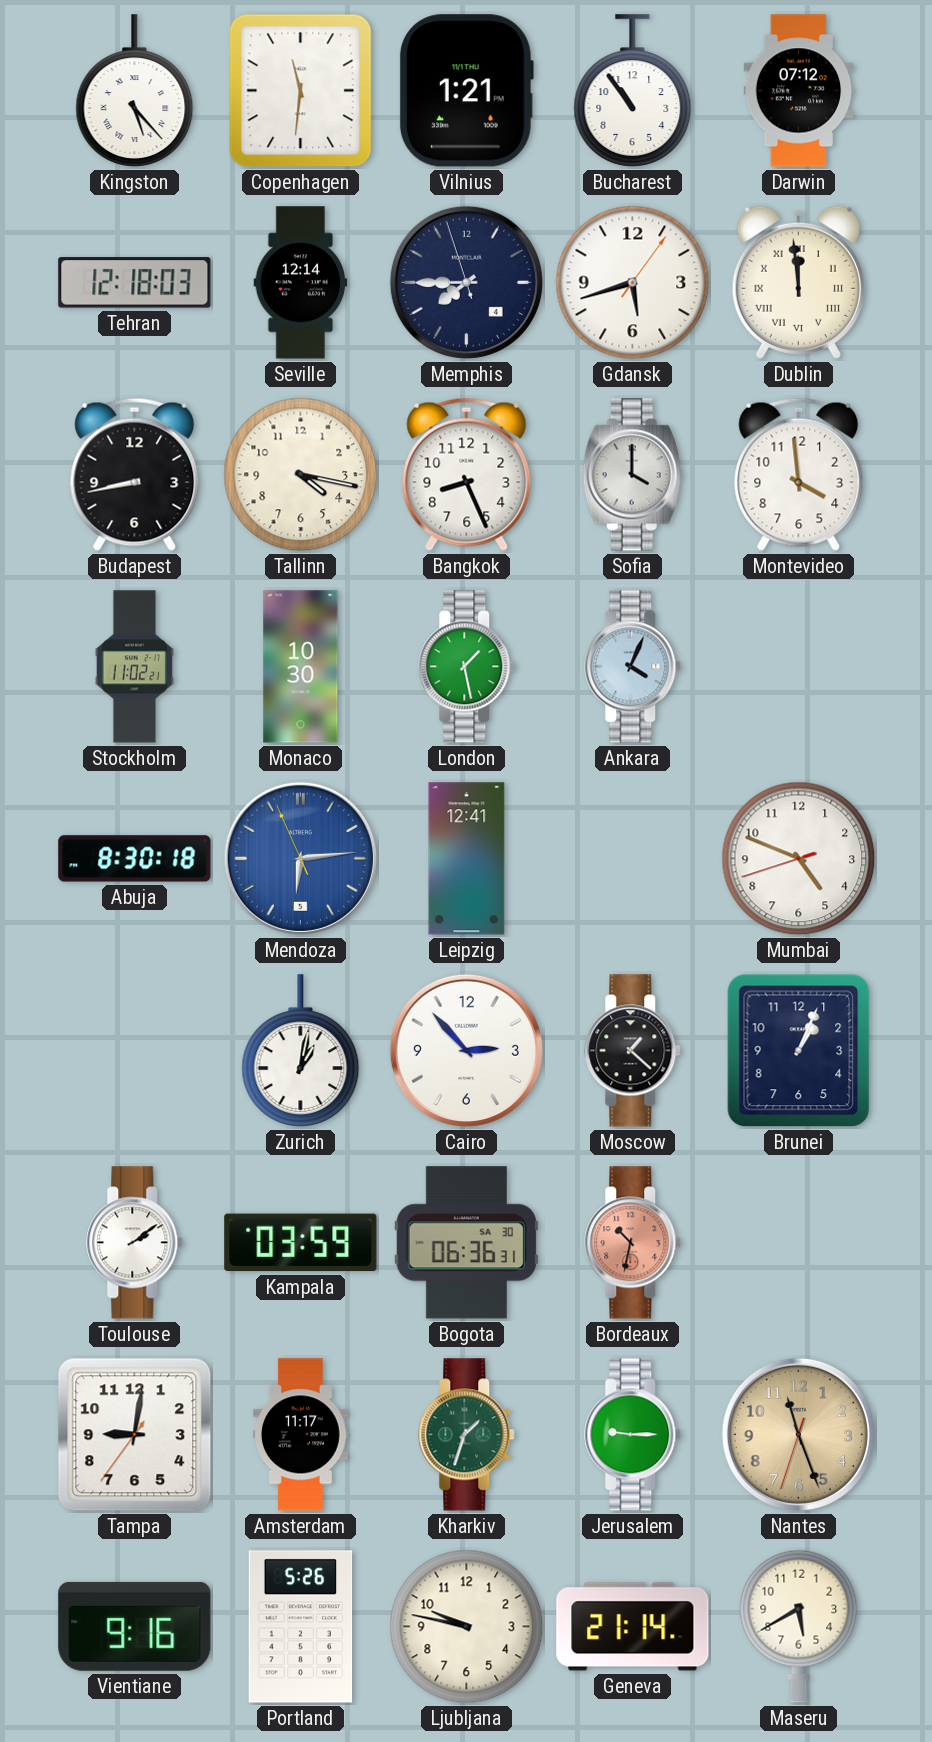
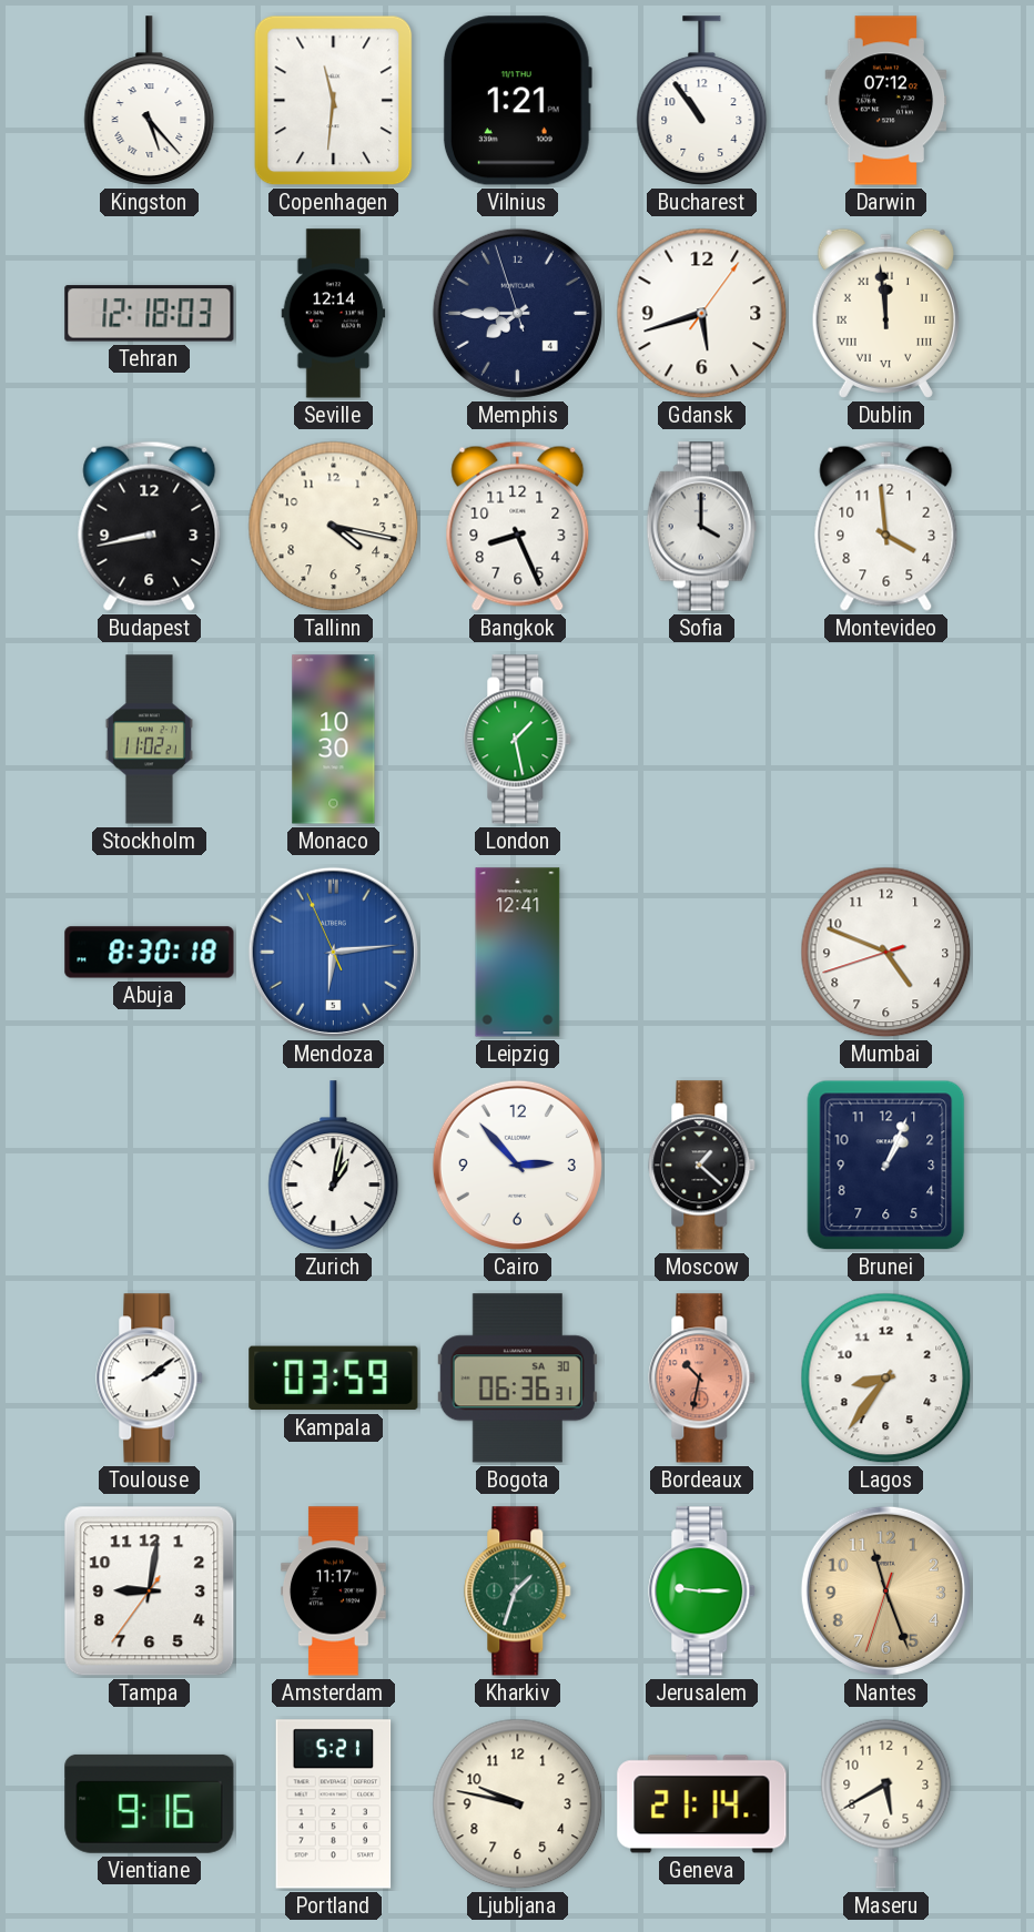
Ankara: 4:04 -> none
Lagos: none -> 8:36
Portland: 5:26 -> 5:21
